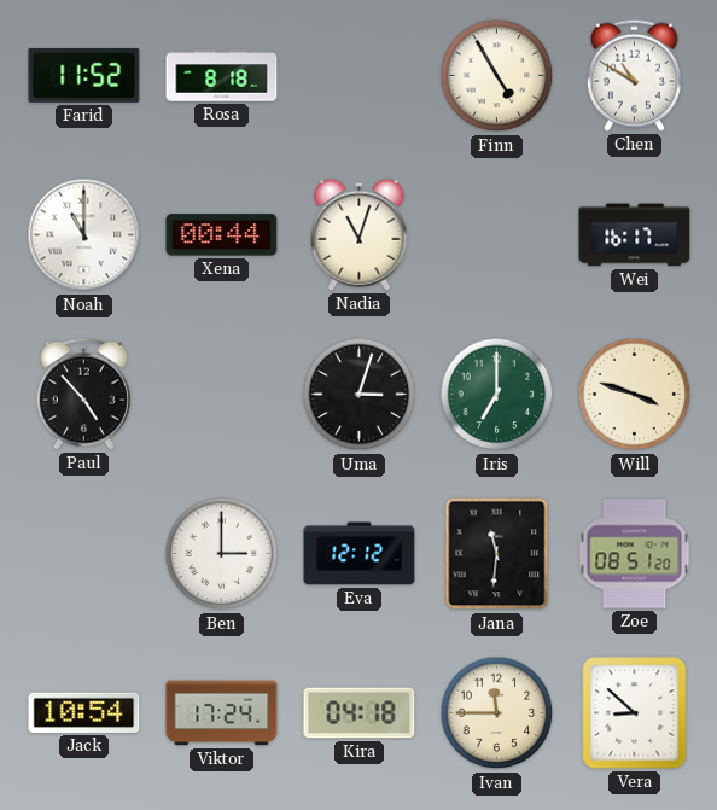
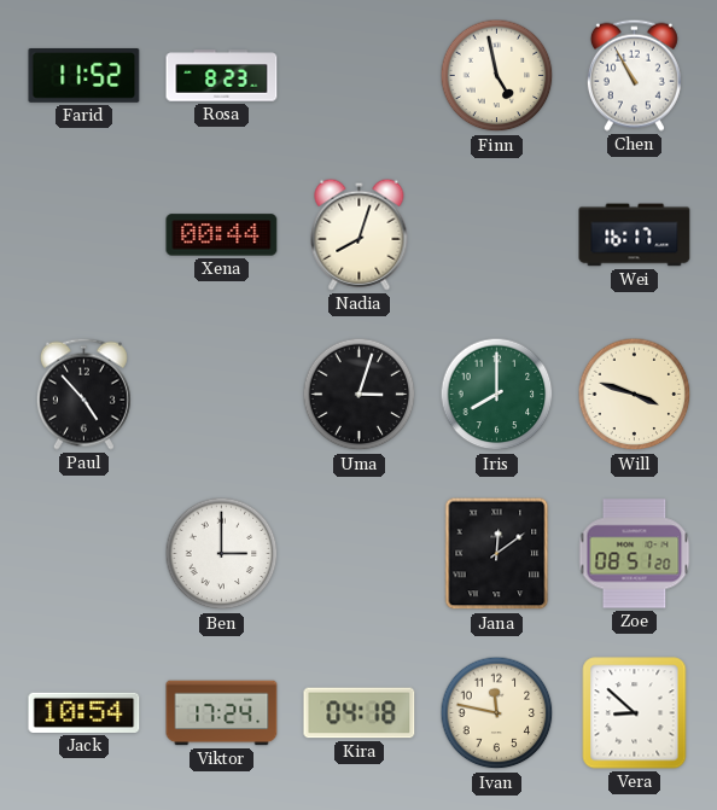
Rosa: 8:18 -> 8:23
Finn: 4:55 -> 4:58
Chen: 10:50 -> 10:55
Noah: 11:00 -> none
Nadia: 11:03 -> 8:03
Iris: 7:00 -> 8:00
Eva: 12:12 -> none
Jana: 11:31 -> 12:09
Ivan: 11:45 -> 11:47
